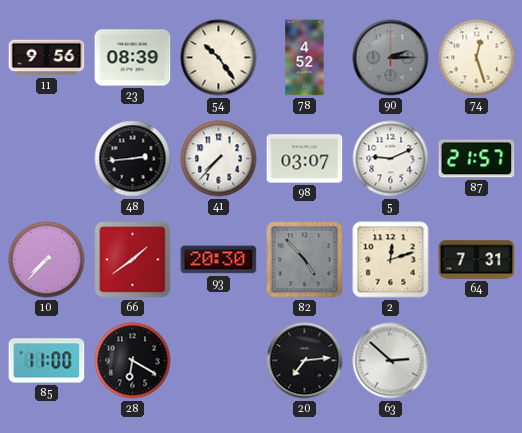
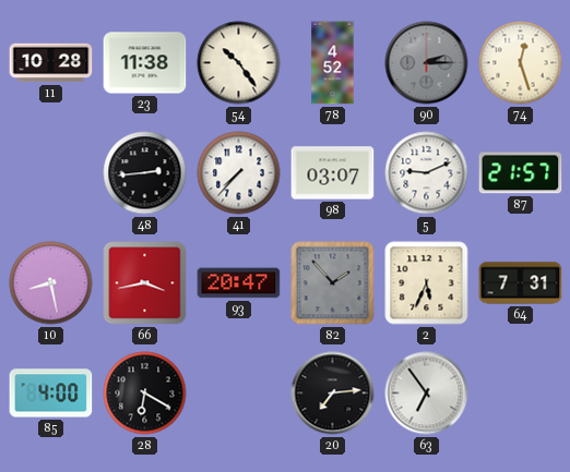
11: 9:56 -> 10:28
23: 08:39 -> 11:38
10: 7:37 -> 8:28
66: 1:39 -> 3:43
93: 20:30 -> 20:47
82: 4:53 -> 1:53
2: 12:12 -> 5:34
85: 11:00 -> 4:00
63: 2:52 -> 6:54
